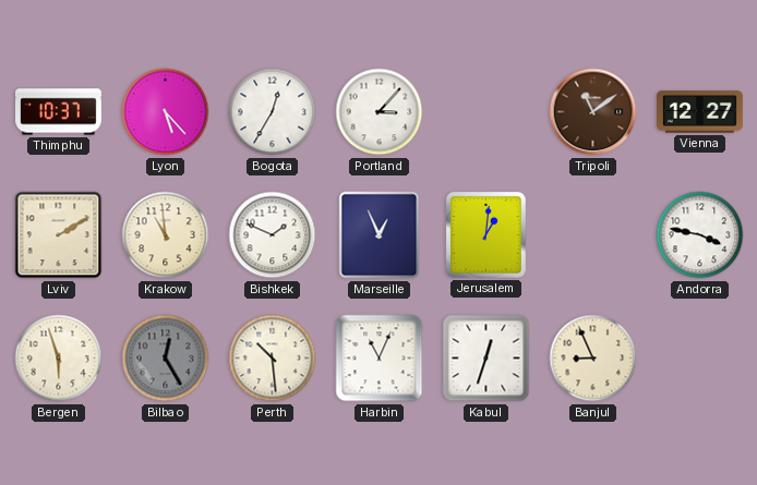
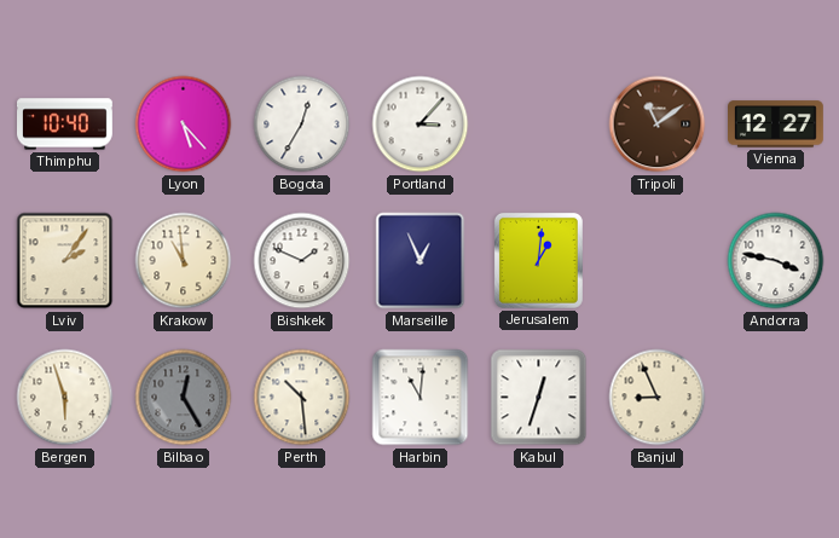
Thimphu: 10:37 -> 10:40
Lviv: 2:10 -> 2:06
Harbin: 11:04 -> 11:01
